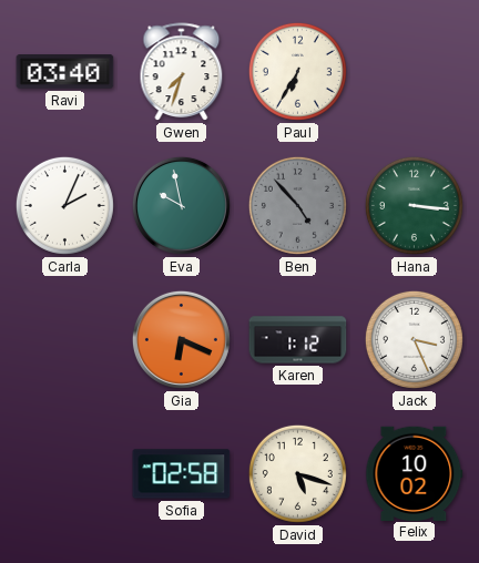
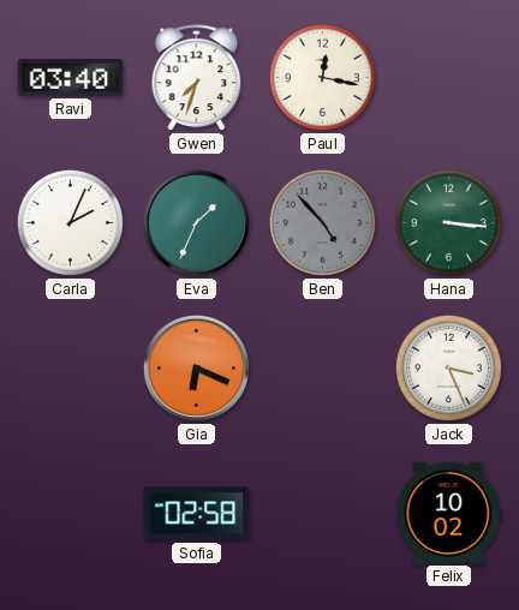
Paul: 6:35 -> 12:17
Eva: 9:58 -> 1:34
Karen: 1:12 -> none
David: 5:18 -> none
